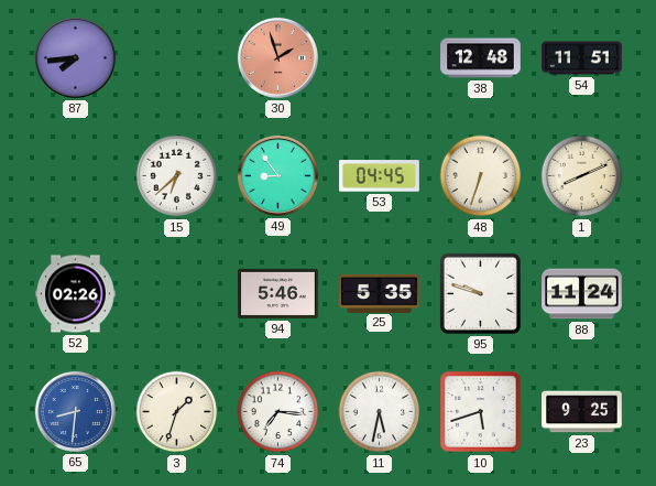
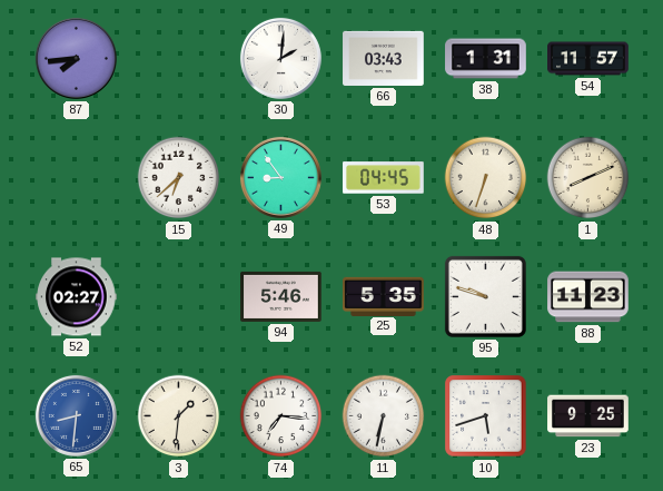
30: 1:57 -> 2:01
30 dial: salmon -> white
66: none -> 03:43
38: 12:48 -> 1:31
54: 11:51 -> 11:57
52: 02:26 -> 02:27
88: 11:24 -> 11:23
3: 1:33 -> 1:31
11: 5:32 -> 6:32
